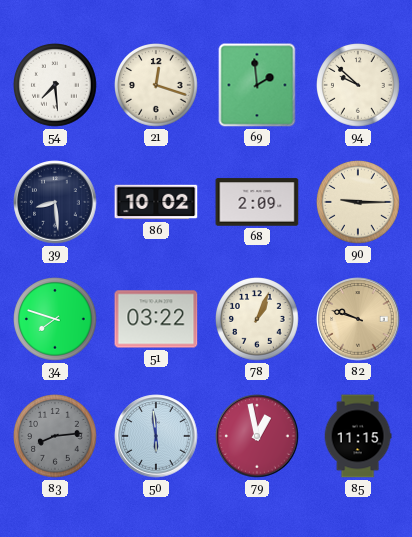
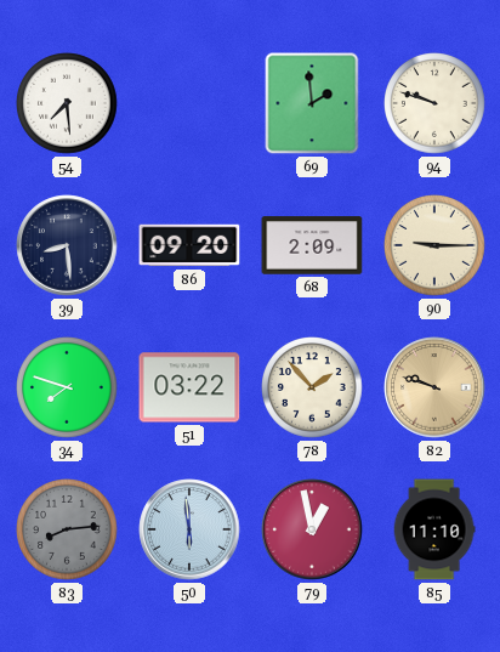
21: 12:18 -> none
94: 9:52 -> 9:48
86: 10:02 -> 09:20
78: 1:04 -> 1:53
85: 11:15 -> 11:10
